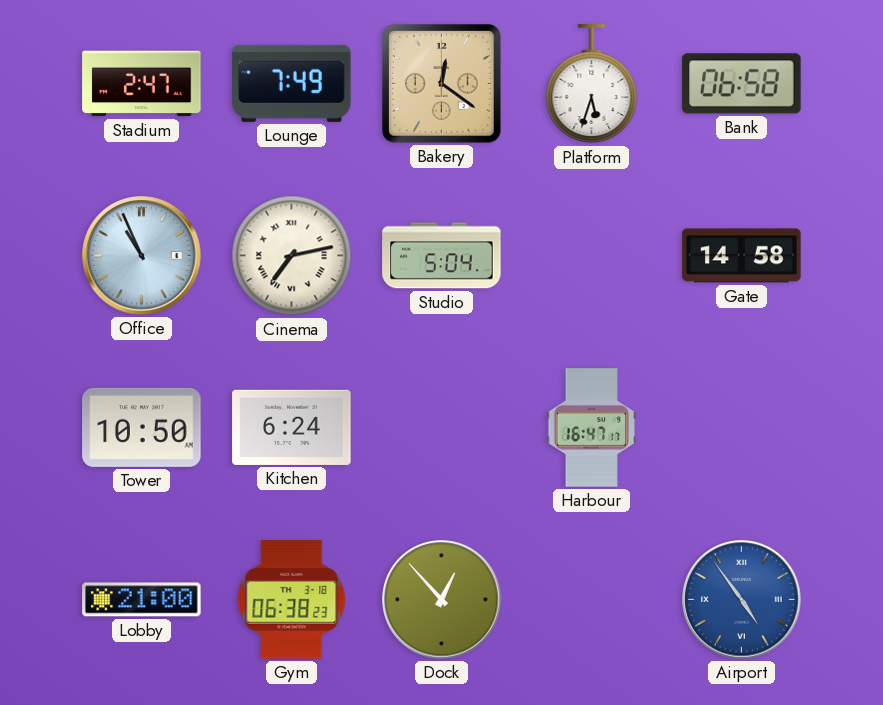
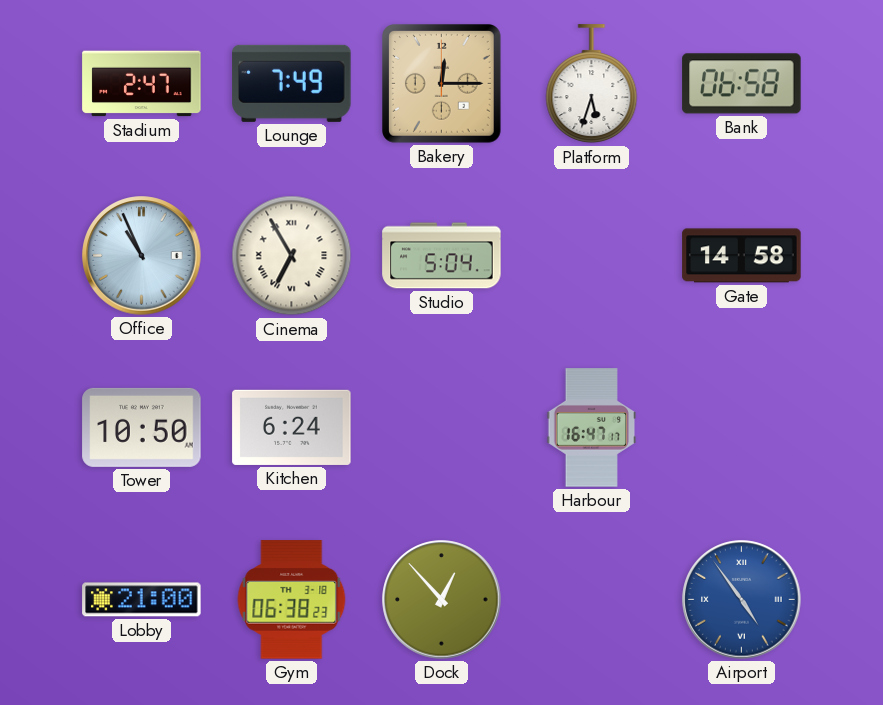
Bakery: 12:21 -> 12:15
Cinema: 7:13 -> 6:55
